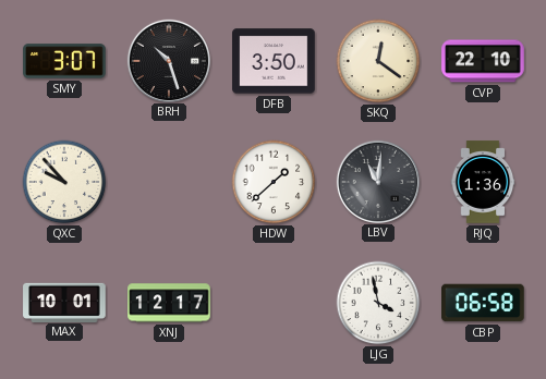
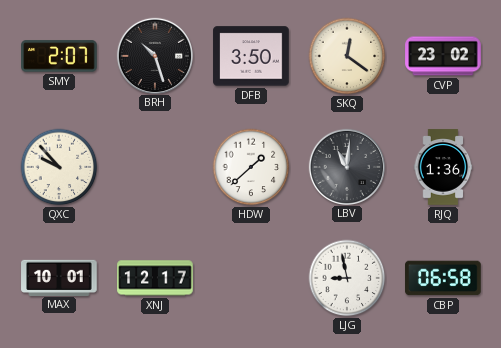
SMY: 3:07 -> 2:07
CVP: 22:10 -> 23:02
LJG: 3:58 -> 8:58
